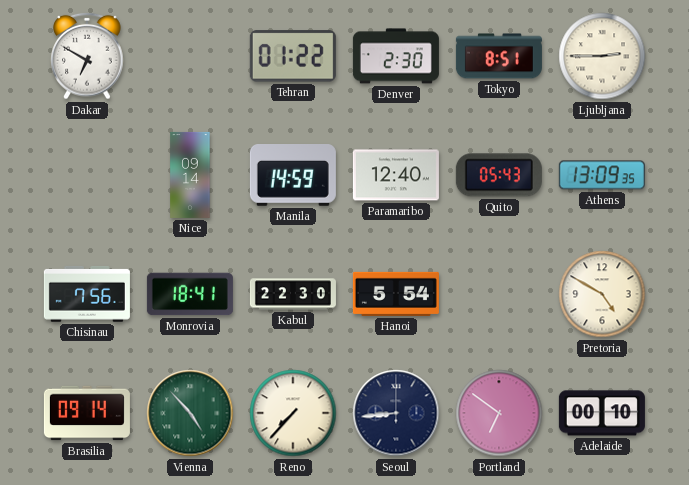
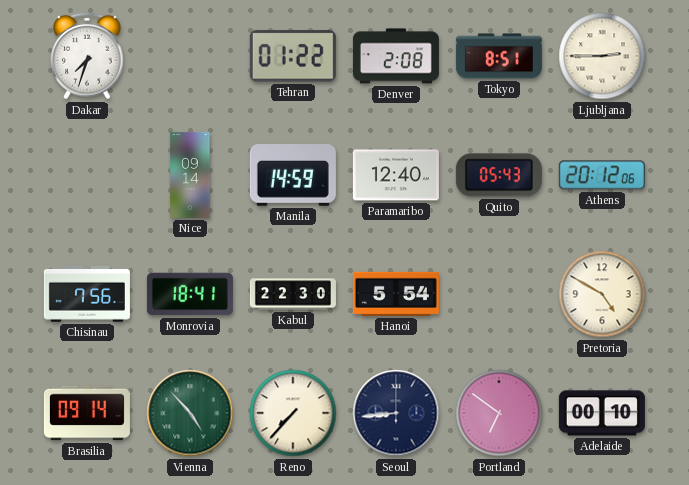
Dakar: 6:50 -> 7:33
Denver: 2:30 -> 2:08
Athens: 13:09 -> 20:12
